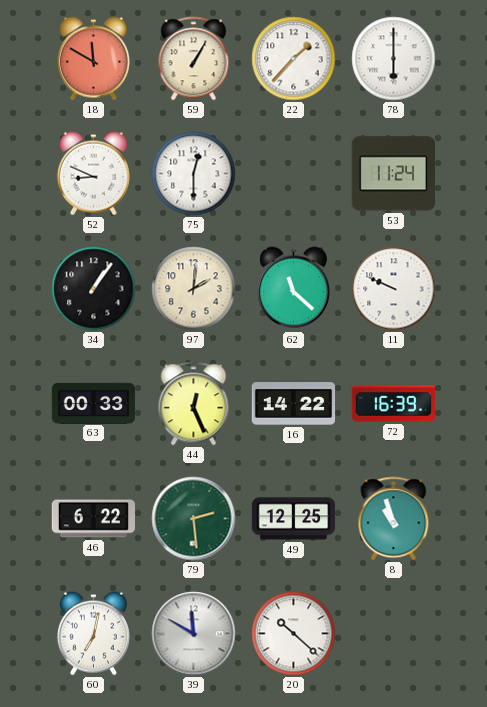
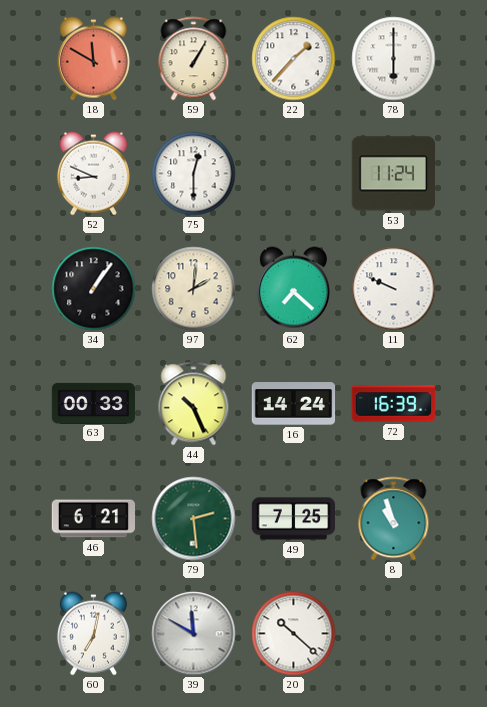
62: 11:22 -> 7:22
44: 12:26 -> 10:26
16: 14:22 -> 14:24
46: 6:22 -> 6:21
49: 12:25 -> 7:25
